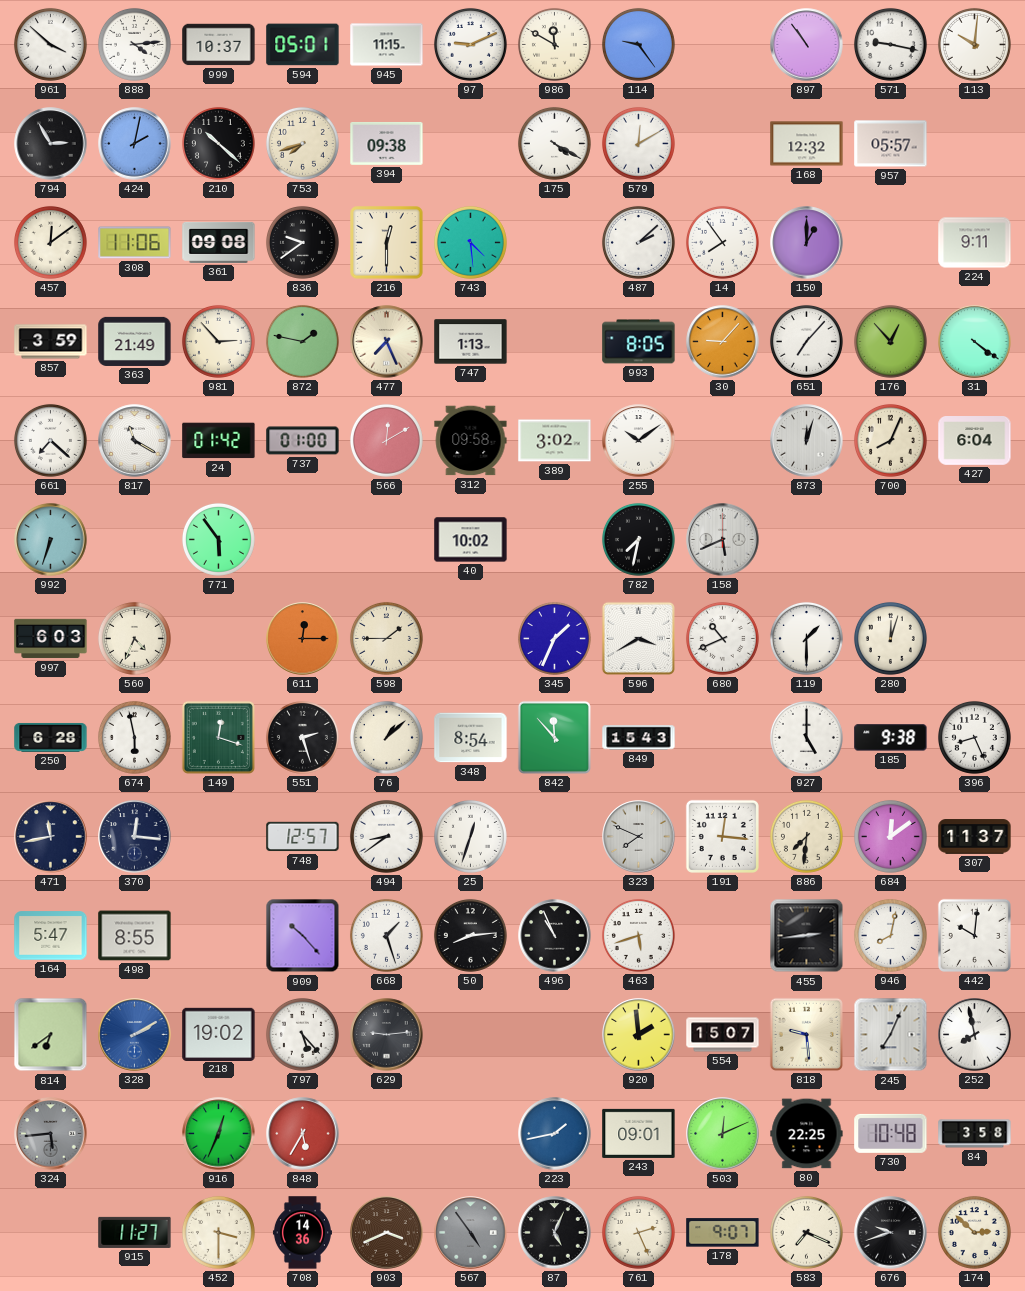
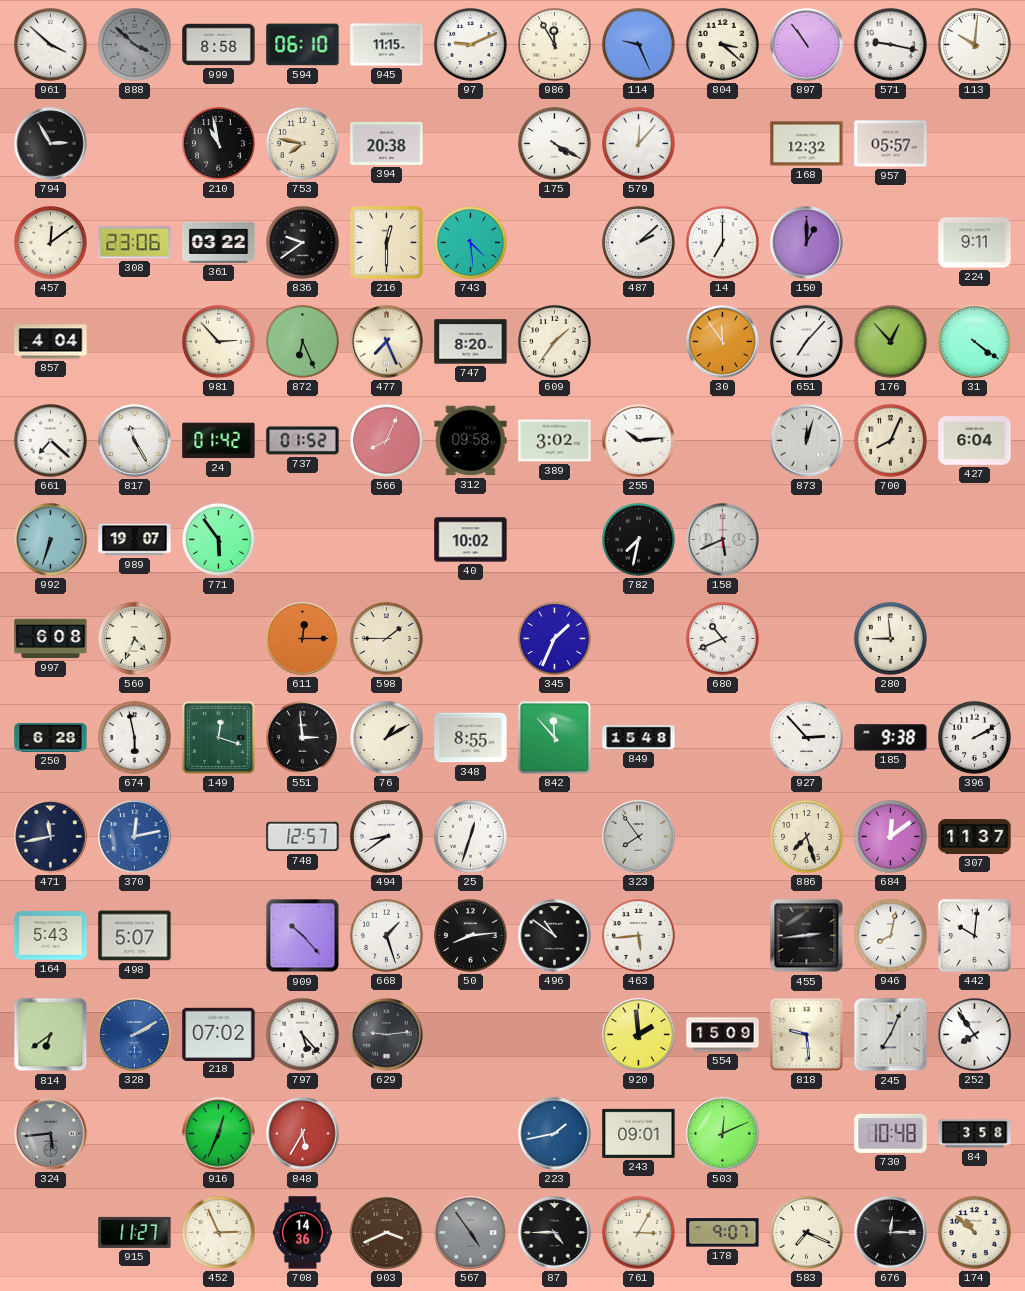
888: 4:14 -> 3:52
888 dial: white -> grey
999: 10:37 -> 8:58
594: 05:01 -> 06:10
986: 11:50 -> 11:55
114: 9:24 -> 9:26
804: none -> 3:22
424: 2:02 -> none
210: 10:22 -> 10:58
753: 7:42 -> 7:47
394: 09:38 -> 20:38
579: 12:10 -> 12:07
308: 11:06 -> 23:06
361: 09:08 -> 03:22
14: 7:54 -> 7:00
857: 3:59 -> 4:04
363: 21:49 -> none
872: 1:47 -> 6:26
747: 1:13 -> 8:20
609: none -> 1:36
993: 8:05 -> none
30: 9:07 -> 11:54
817: 11:20 -> 11:25
737: 01:00 -> 01:52
566: 12:10 -> 8:04
255: 10:09 -> 10:14
989: none -> 19:07
997: 6:03 -> 6:08
596: 3:40 -> none
119: 1:30 -> none
280: 12:03 -> 8:59
551: 2:27 -> 2:59
76: 1:08 -> 1:10
348: 8:54 -> 8:55
849: 15:43 -> 15:48
927: 5:00 -> 2:53
396: 8:26 -> 2:10
370: 12:16 -> 12:13
370 dial: navy -> blue
323: 7:49 -> 7:54
191: 12:16 -> none
886: 7:31 -> 7:27
164: 5:47 -> 5:43
498: 8:55 -> 5:07
496: 10:56 -> 10:51
463: 5:42 -> 5:44
218: 19:02 -> 07:02
554: 15:07 -> 15:09
252: 7:58 -> 7:54
80: 22:25 -> none
452: 3:30 -> 2:56
87: 5:04 -> 4:45
761: 2:26 -> 3:05
676: 9:42 -> 12:15
174: 2:52 -> 10:52
